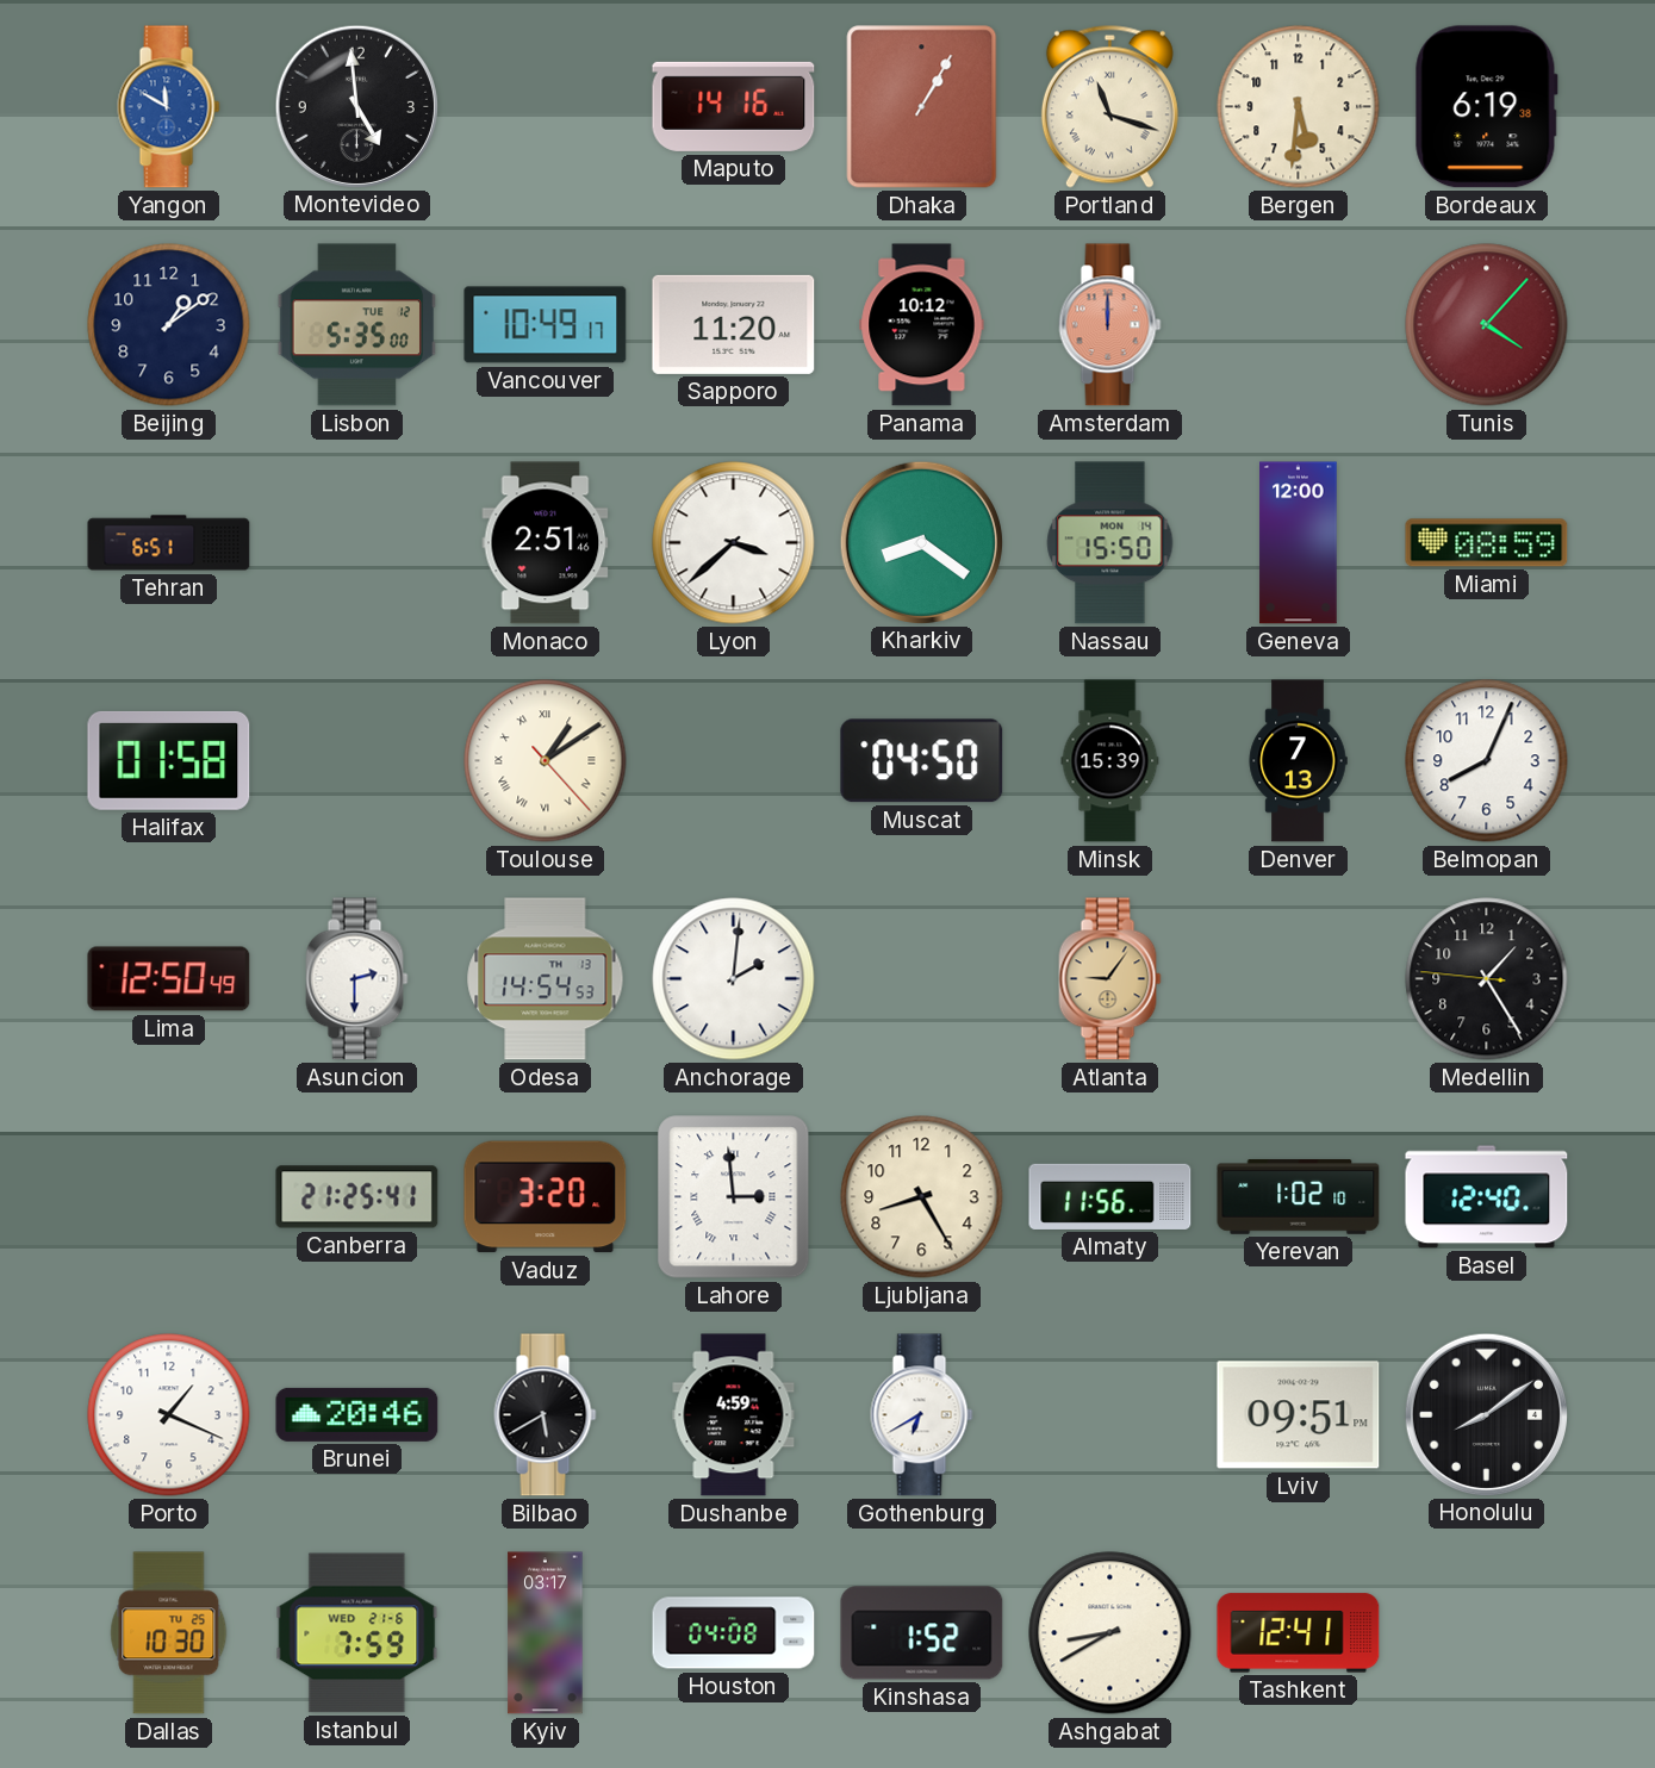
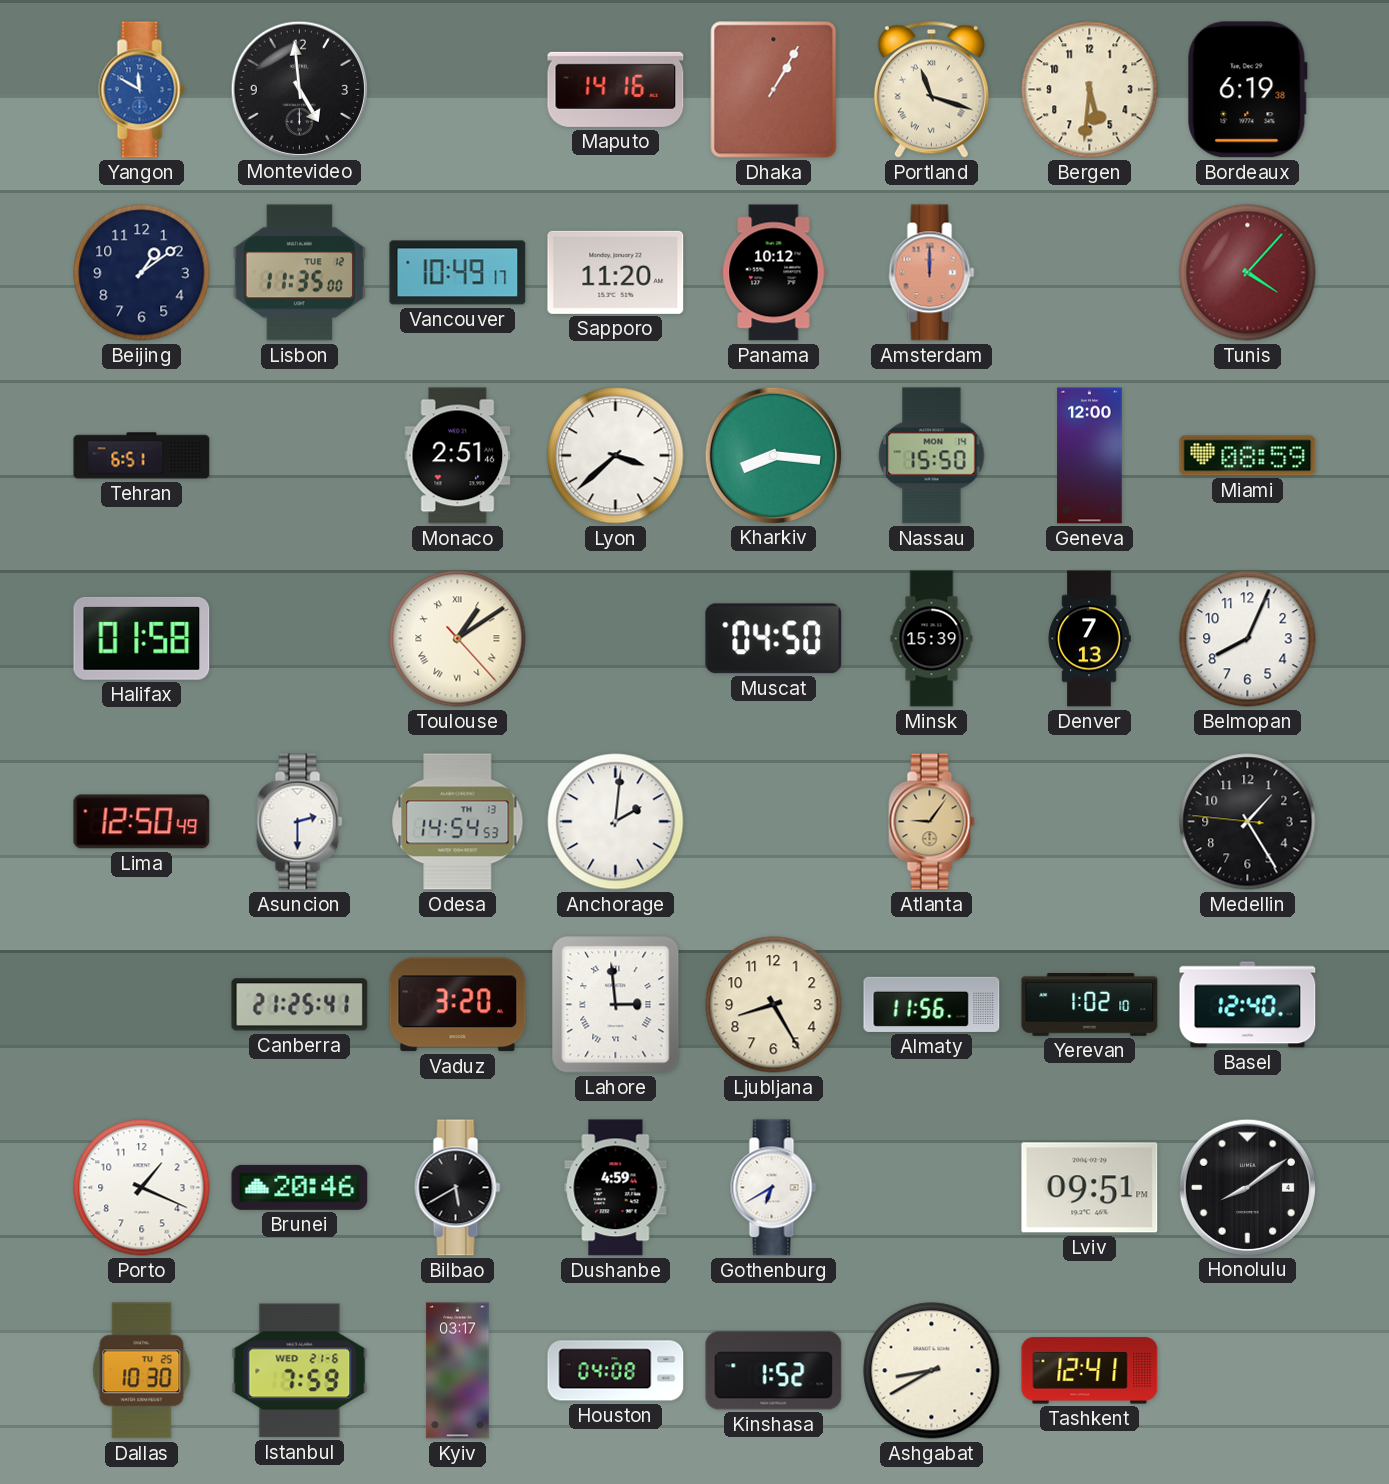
Lisbon: 5:35 -> 11:35
Kharkiv: 8:21 -> 8:16
